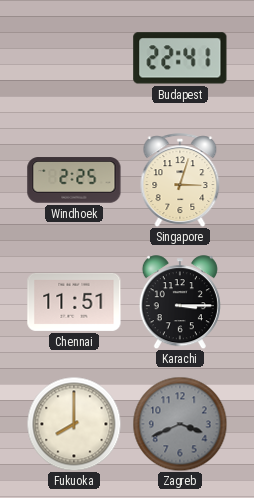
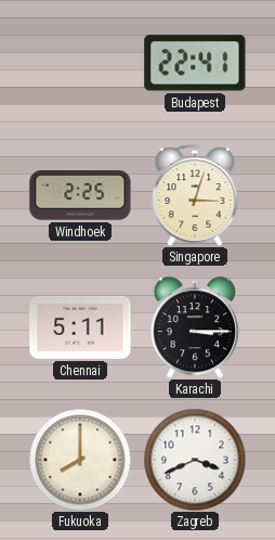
Chennai: 11:51 -> 5:11
Zagreb dial: grey -> white
